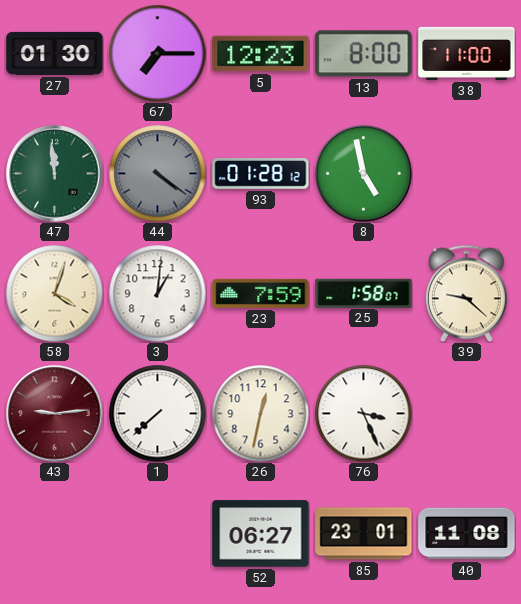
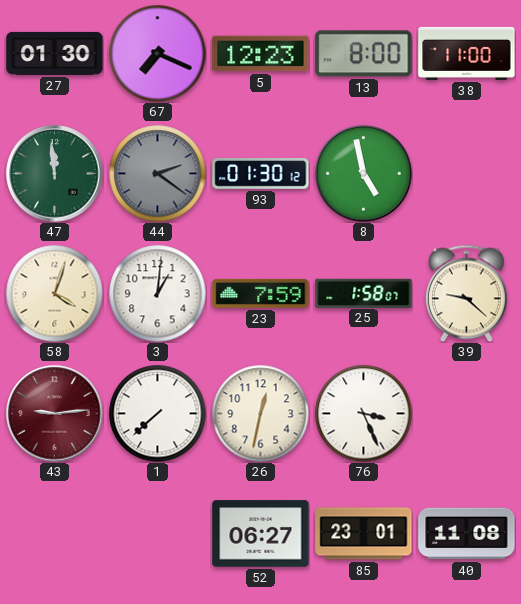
67: 7:15 -> 7:19
44: 4:21 -> 2:21
93: 01:28 -> 01:30
